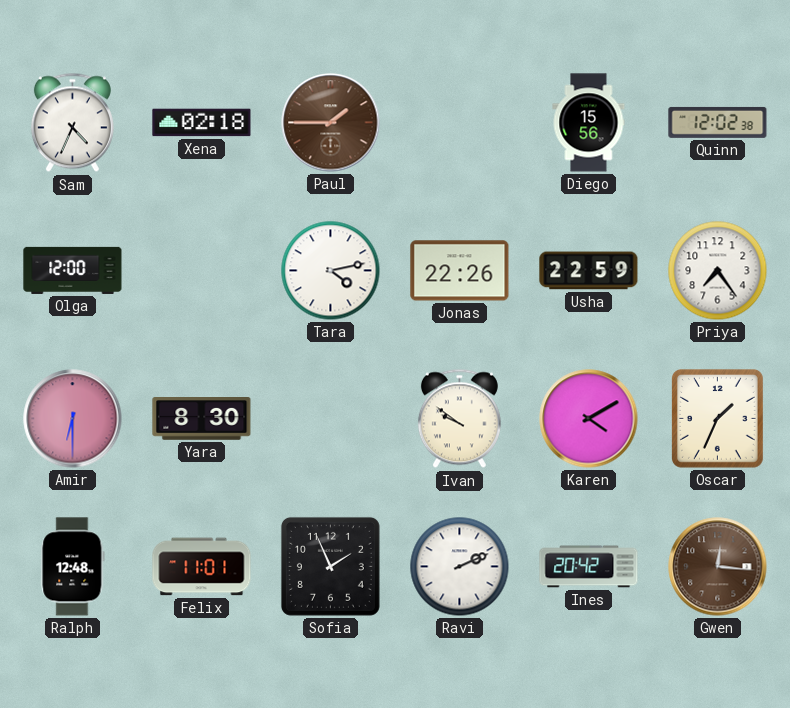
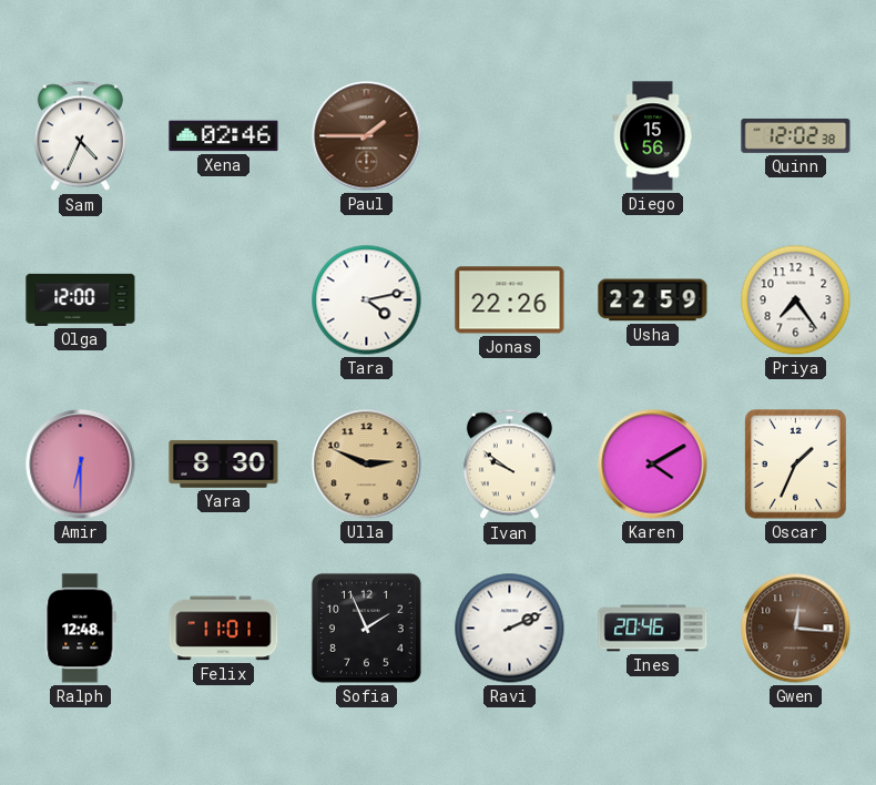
Xena: 02:18 -> 02:46
Ulla: none -> 2:49
Ines: 20:42 -> 20:46
